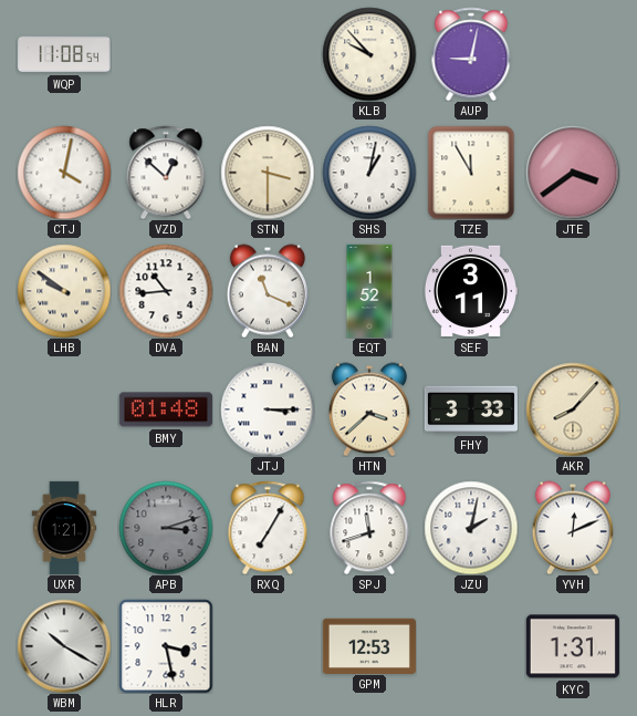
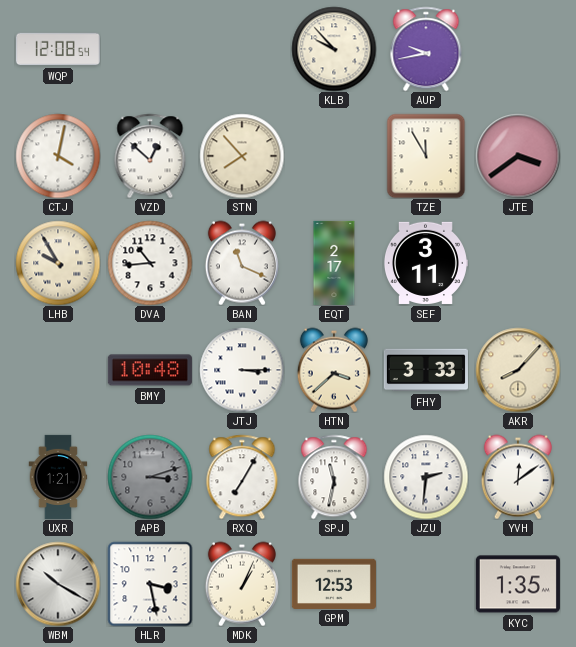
WQP: 11:08 -> 12:08
AUP: 9:02 -> 9:43
STN: 3:30 -> 7:53
SHS: 1:02 -> none
LHB: 9:51 -> 9:55
EQT: 1:52 -> 2:17
BMY: 01:48 -> 10:48
SPJ: 11:42 -> 11:32
JZU: 2:02 -> 2:31
YVH: 12:11 -> 12:09
MDK: none -> 1:04
KYC: 1:31 -> 1:35
